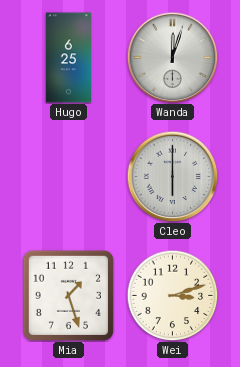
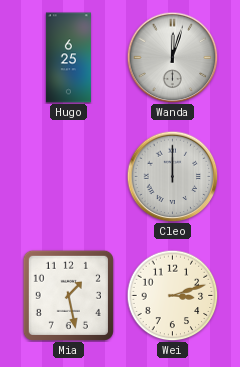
Cleo: 6:00 -> 12:00
Mia: 1:27 -> 1:28
